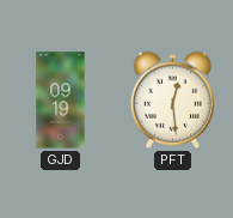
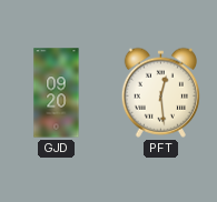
GJD: 09:19 -> 09:20
